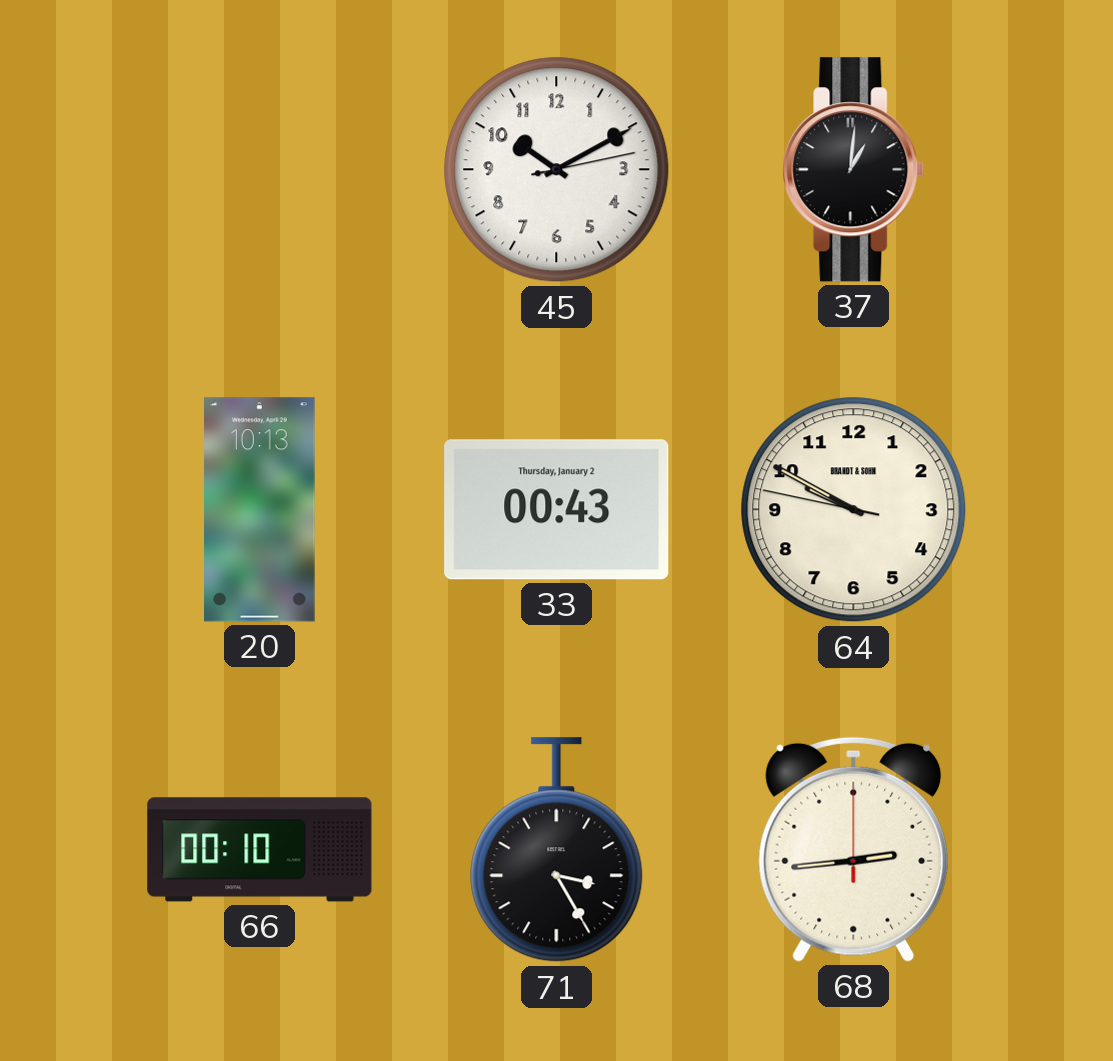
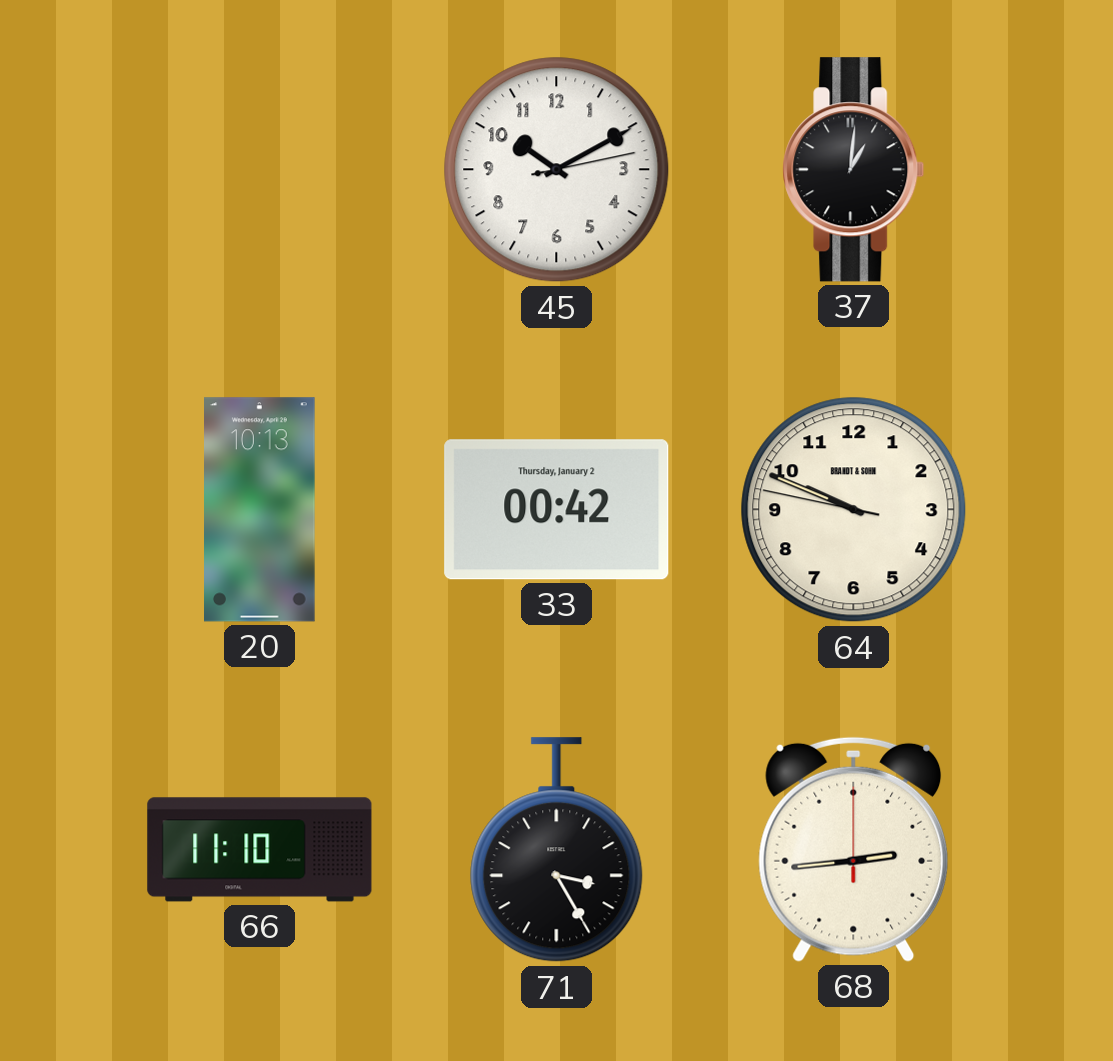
33: 00:43 -> 00:42
64: 9:49 -> 9:48
66: 00:10 -> 11:10
